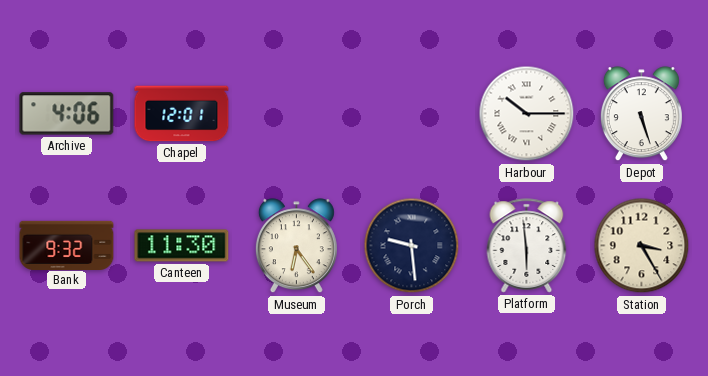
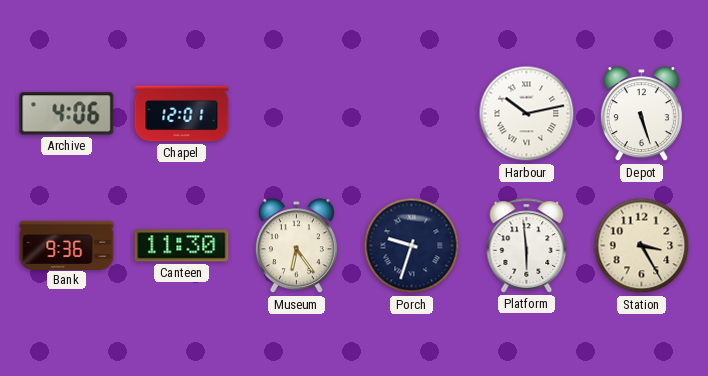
Harbour: 10:15 -> 10:13
Bank: 9:32 -> 9:36
Porch: 9:29 -> 9:33
